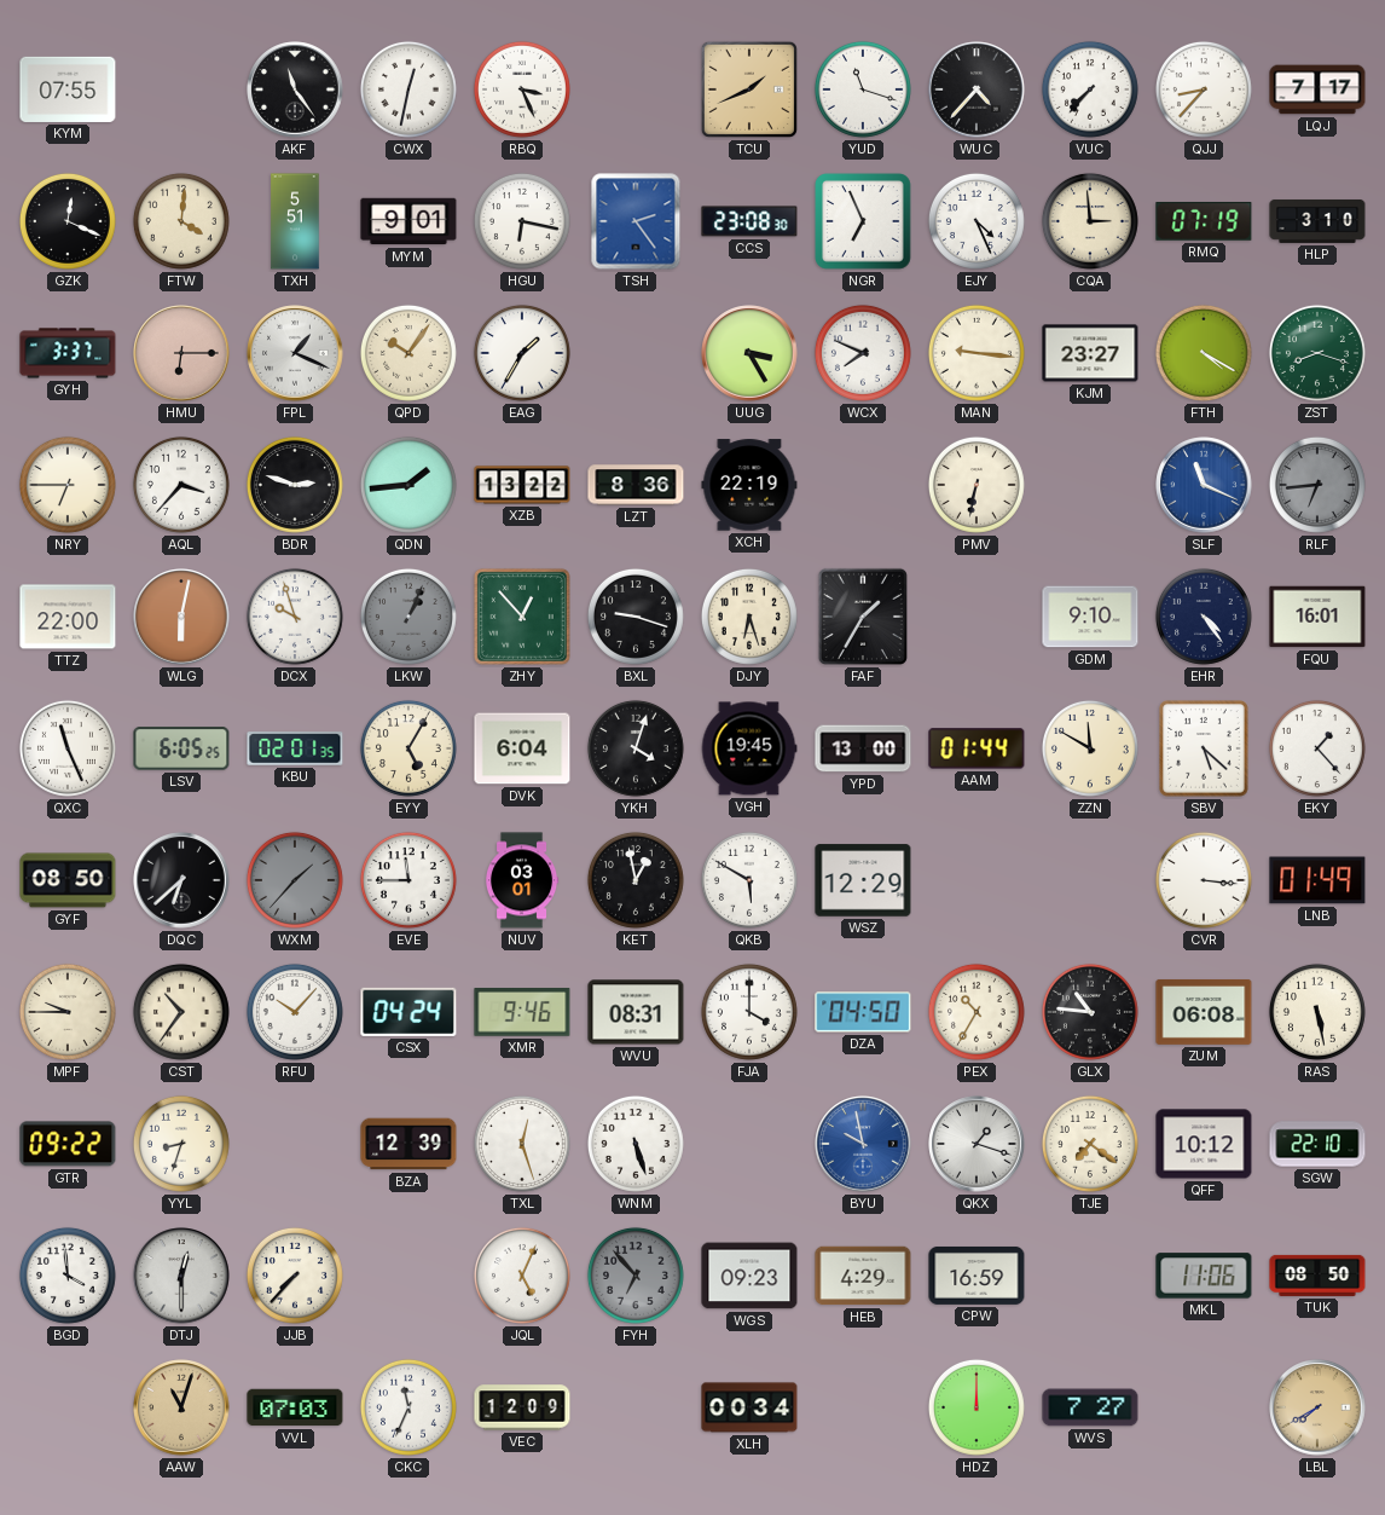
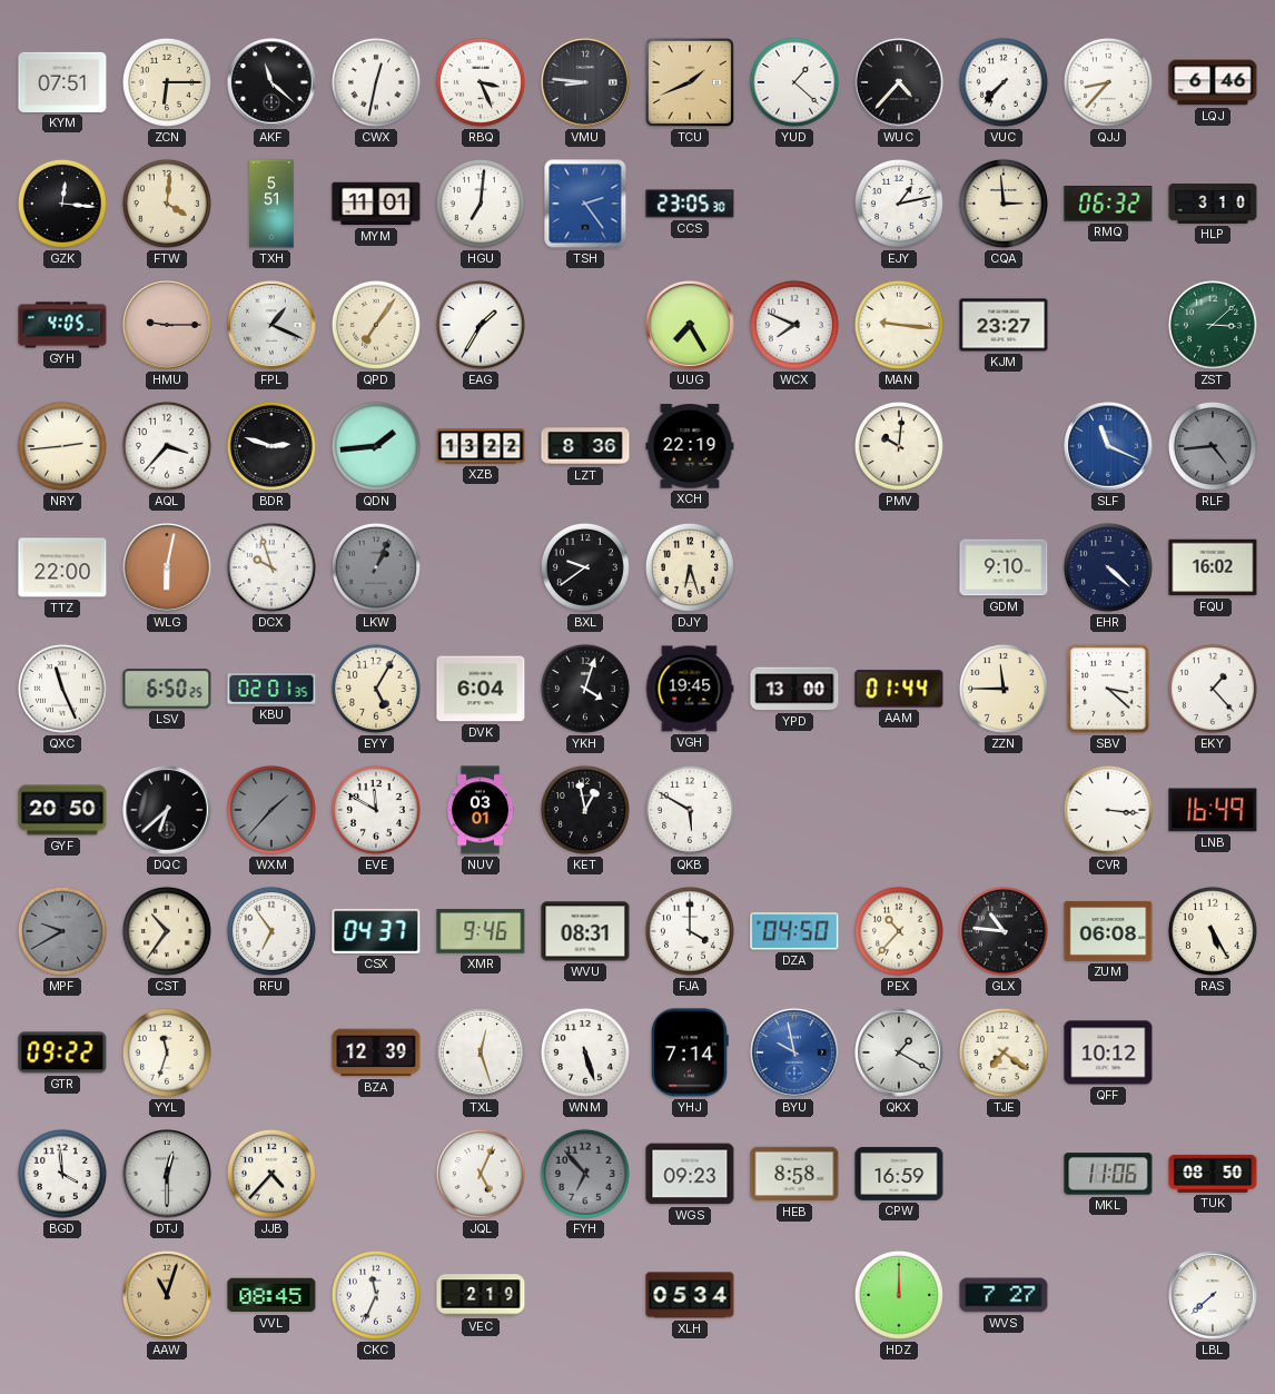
KYM: 07:55 -> 07:51
ZCN: none -> 6:15
AKF: 11:24 -> 11:22
VMU: none -> 8:46
YUD: 11:18 -> 1:22
LQJ: 7:17 -> 6:46
GZK: 12:19 -> 12:16
MYM: 9:01 -> 11:01
HGU: 6:17 -> 7:01
CCS: 23:08 -> 23:05
NGR: 6:56 -> none
EJY: 4:26 -> 1:13
RMQ: 07:19 -> 06:32
GYH: 3:37 -> 4:05
HMU: 6:15 -> 9:15
QPD: 10:06 -> 7:06
UUG: 3:25 -> 7:25
FTH: 4:20 -> none
ZST: 8:18 -> 3:08
NRY: 6:45 -> 2:44
PMV: 6:32 -> 10:01
RLF: 6:44 -> 4:44
ZHY: 12:53 -> none
BXL: 9:18 -> 9:39
FAF: 1:35 -> none
EHR: 4:24 -> 4:22
FQU: 16:01 -> 16:02
LSV: 6:05 -> 6:50
ZZN: 11:50 -> 11:45
SBV: 5:22 -> 3:22
GYF: 08:50 -> 20:50
EVE: 11:45 -> 11:50
WSZ: 12:29 -> none
LNB: 01:49 -> 16:49
MPF: 9:45 -> 9:40
MPF dial: cream -> grey
RFU: 10:07 -> 6:54
CSX: 04:24 -> 04:37
PEX: 10:35 -> 10:37
RAS: 5:28 -> 5:25
YYL: 8:33 -> 11:33
YHJ: none -> 7:14
QKX: 1:18 -> 1:20
SGW: 22:10 -> none
JJB: 7:37 -> 4:37
HEB: 4:29 -> 8:58
VVL: 07:03 -> 08:45
VEC: 12:09 -> 2:19
XLH: 00:34 -> 05:34
LBL: 7:40 -> 7:38
LBL dial: champagne -> white
